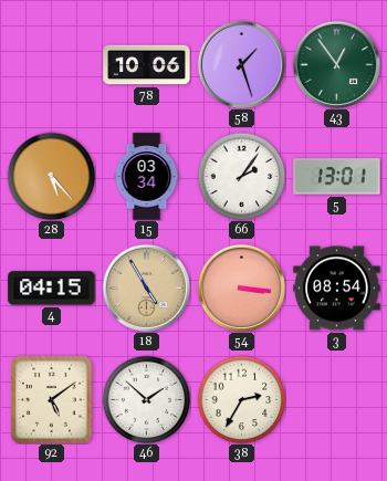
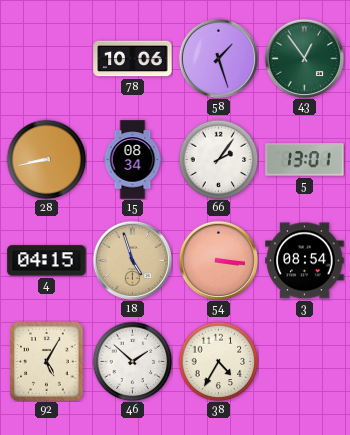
28: 5:23 -> 8:43
15: 03:34 -> 08:34
18: 4:55 -> 4:57
92: 5:09 -> 5:05
38: 2:35 -> 4:35
